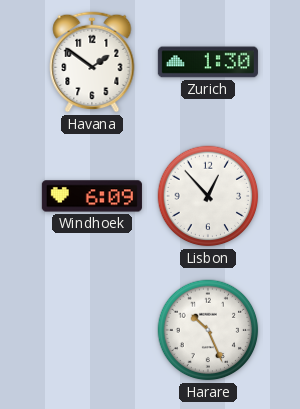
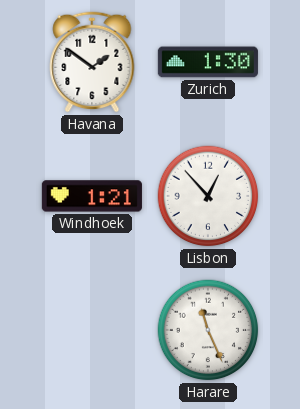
Windhoek: 6:09 -> 1:21
Harare: 10:26 -> 11:26
